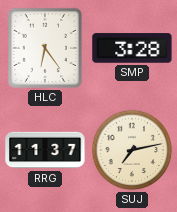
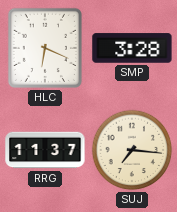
HLC: 6:24 -> 6:19
SUJ: 7:13 -> 7:16
